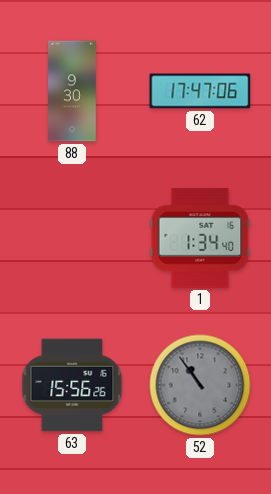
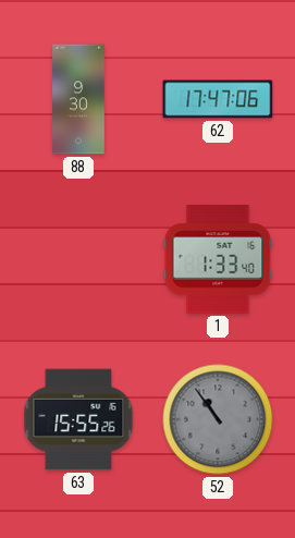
1: 1:34 -> 1:33
63: 15:56 -> 15:55
